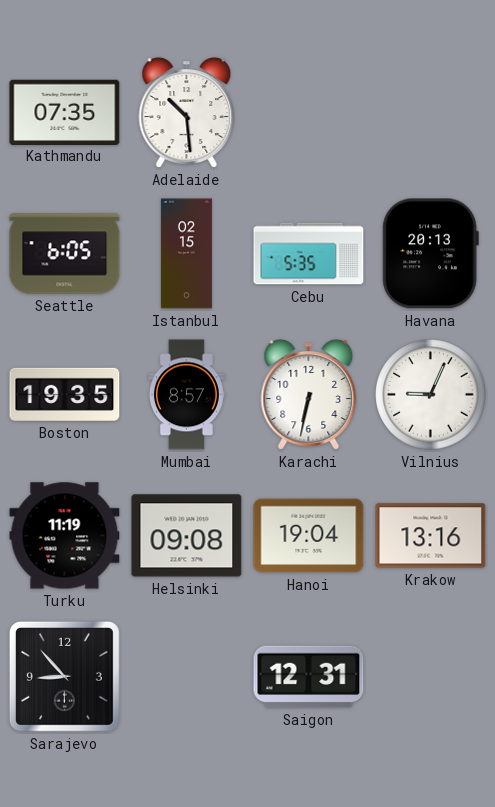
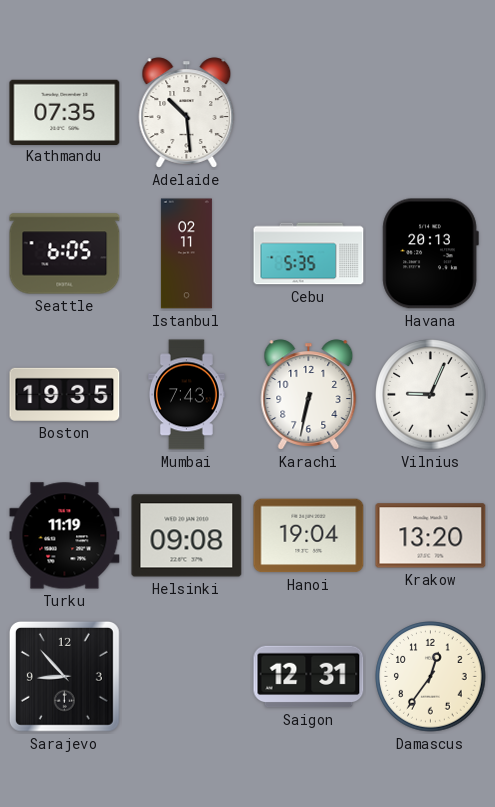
Istanbul: 02:15 -> 02:11
Mumbai: 8:57 -> 7:43
Krakow: 13:16 -> 13:20
Damascus: none -> 12:36
